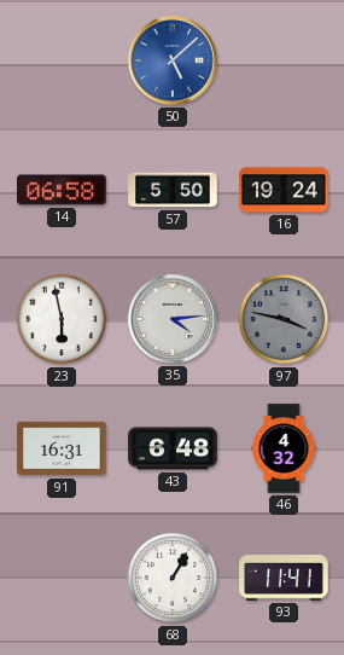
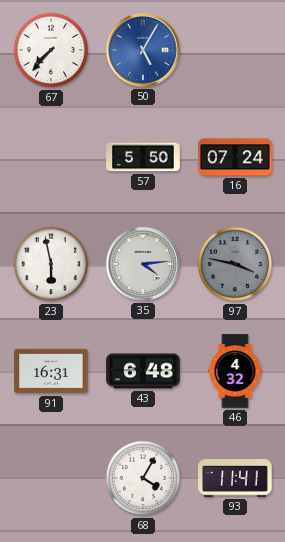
67: none -> 7:37
50: 5:08 -> 5:05
14: 06:58 -> none
16: 19:24 -> 07:24
68: 1:05 -> 4:05
